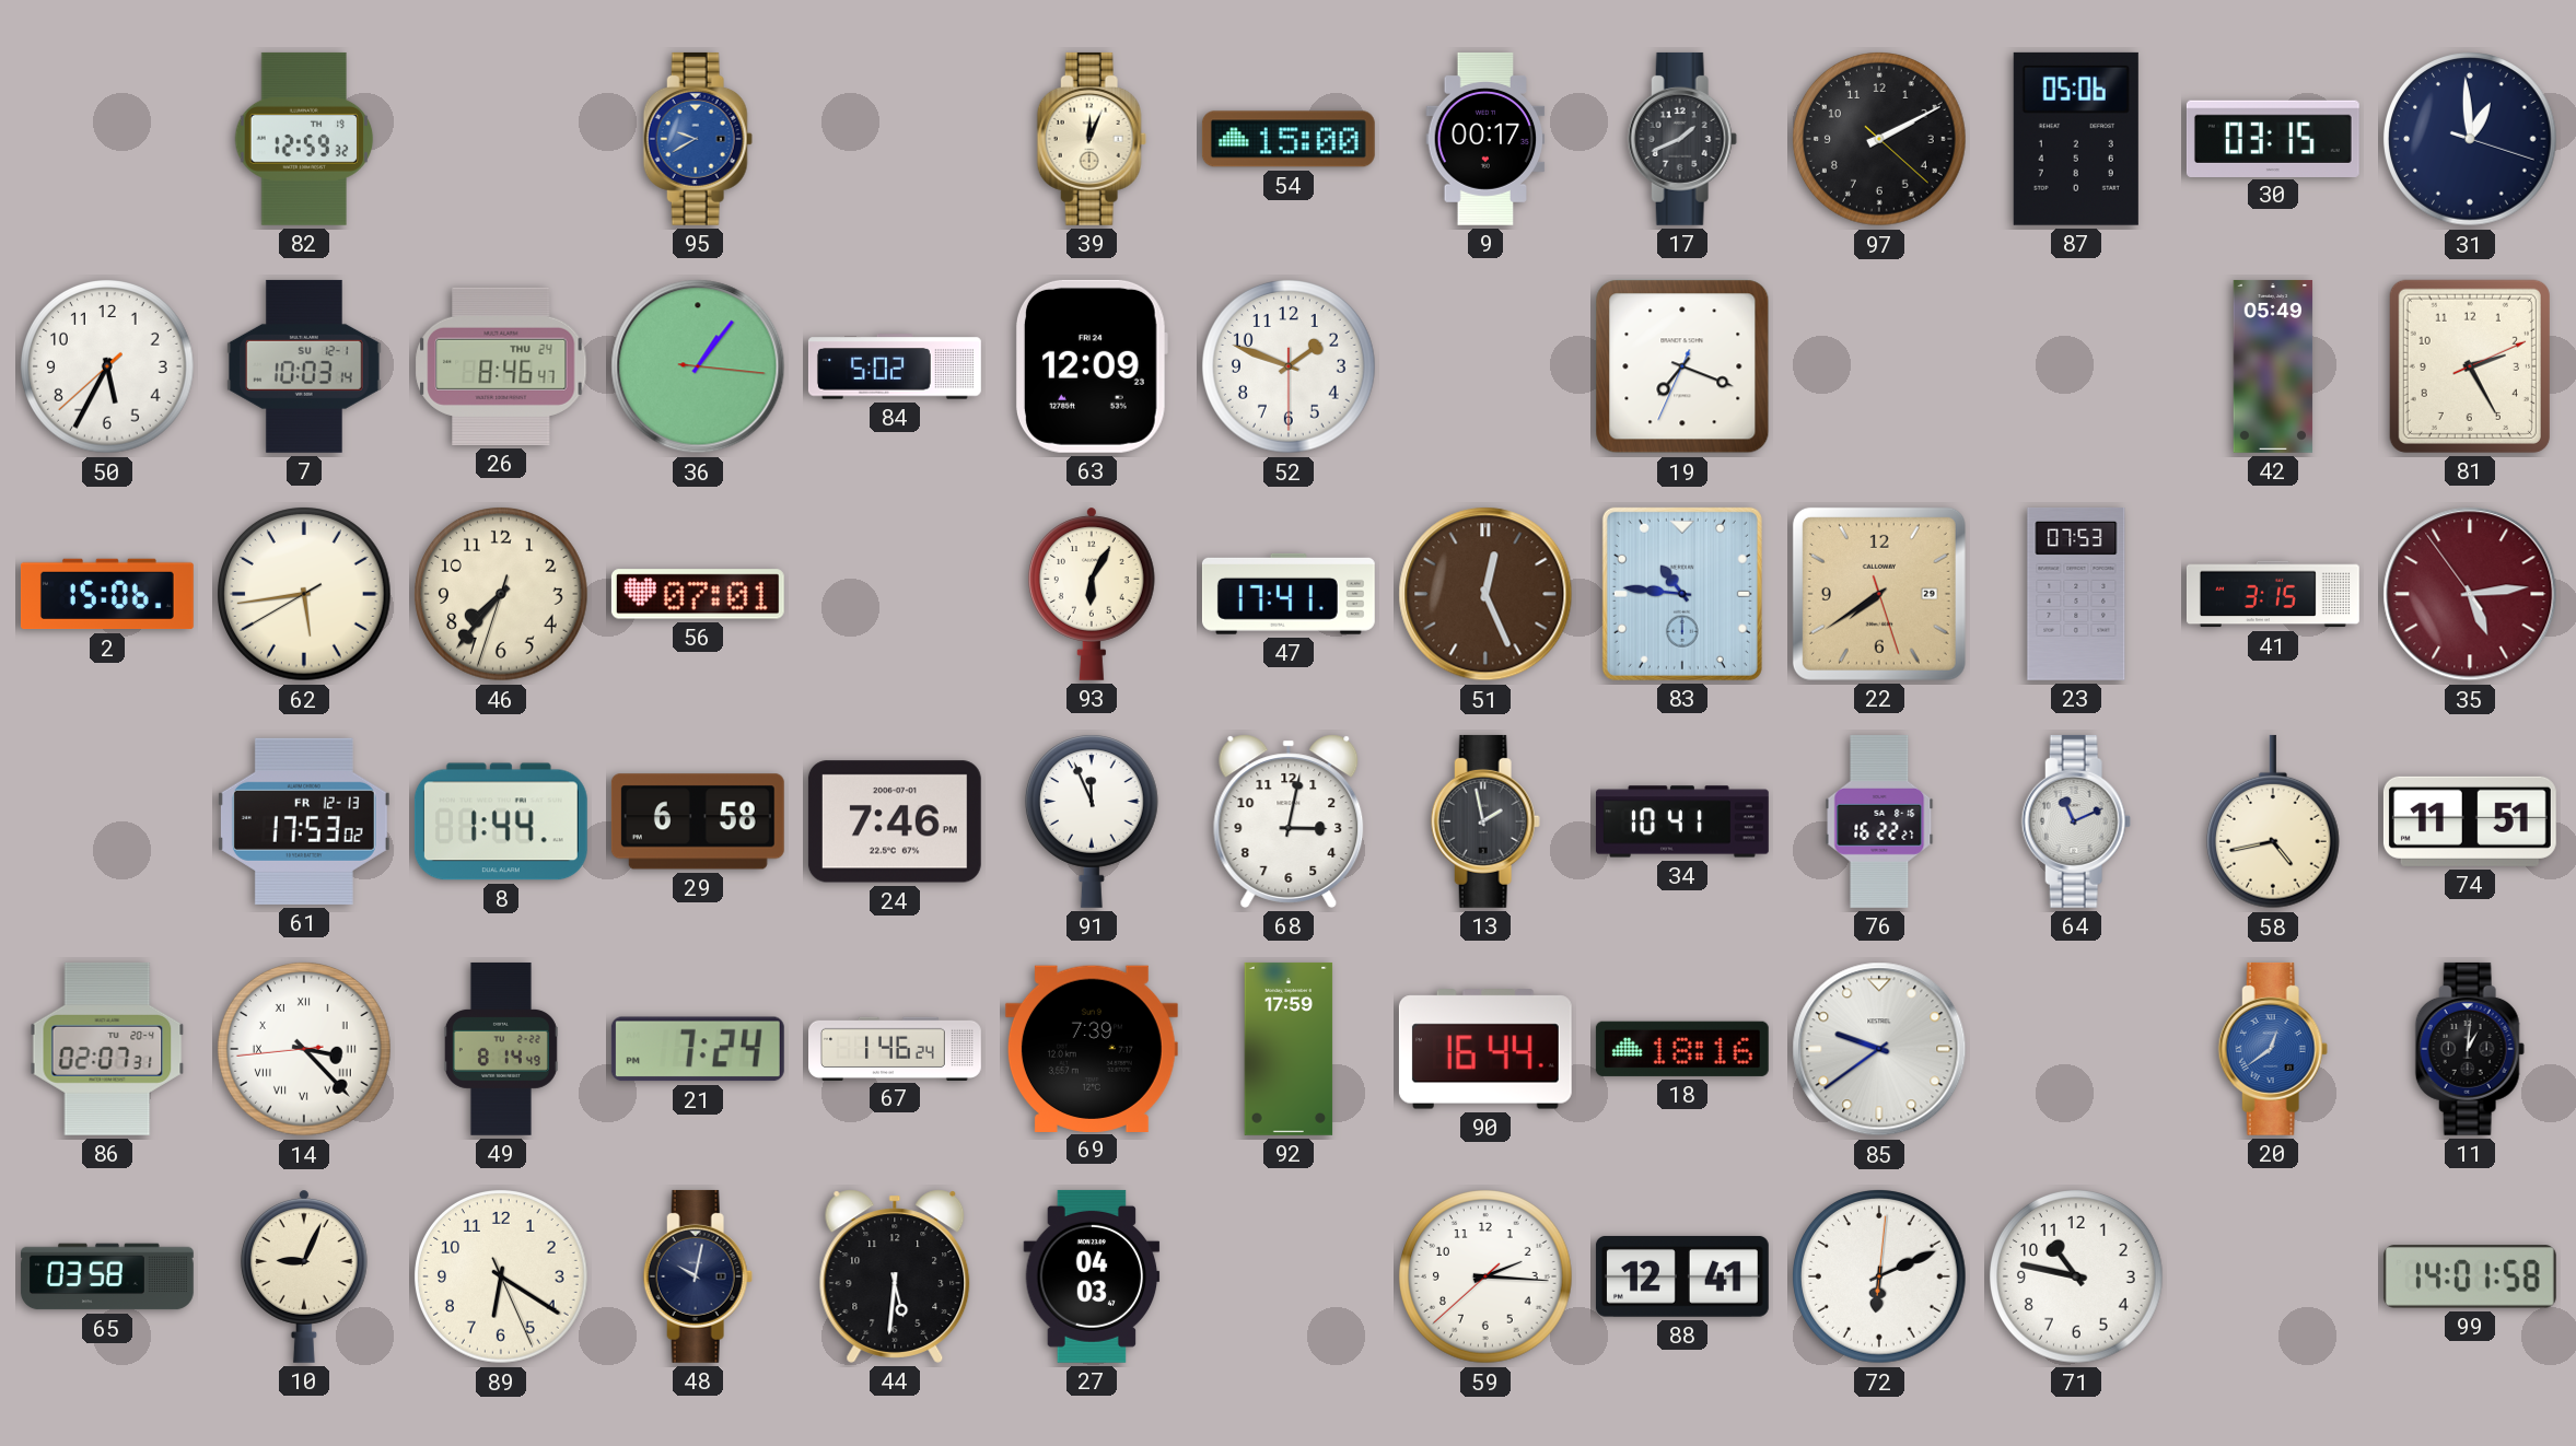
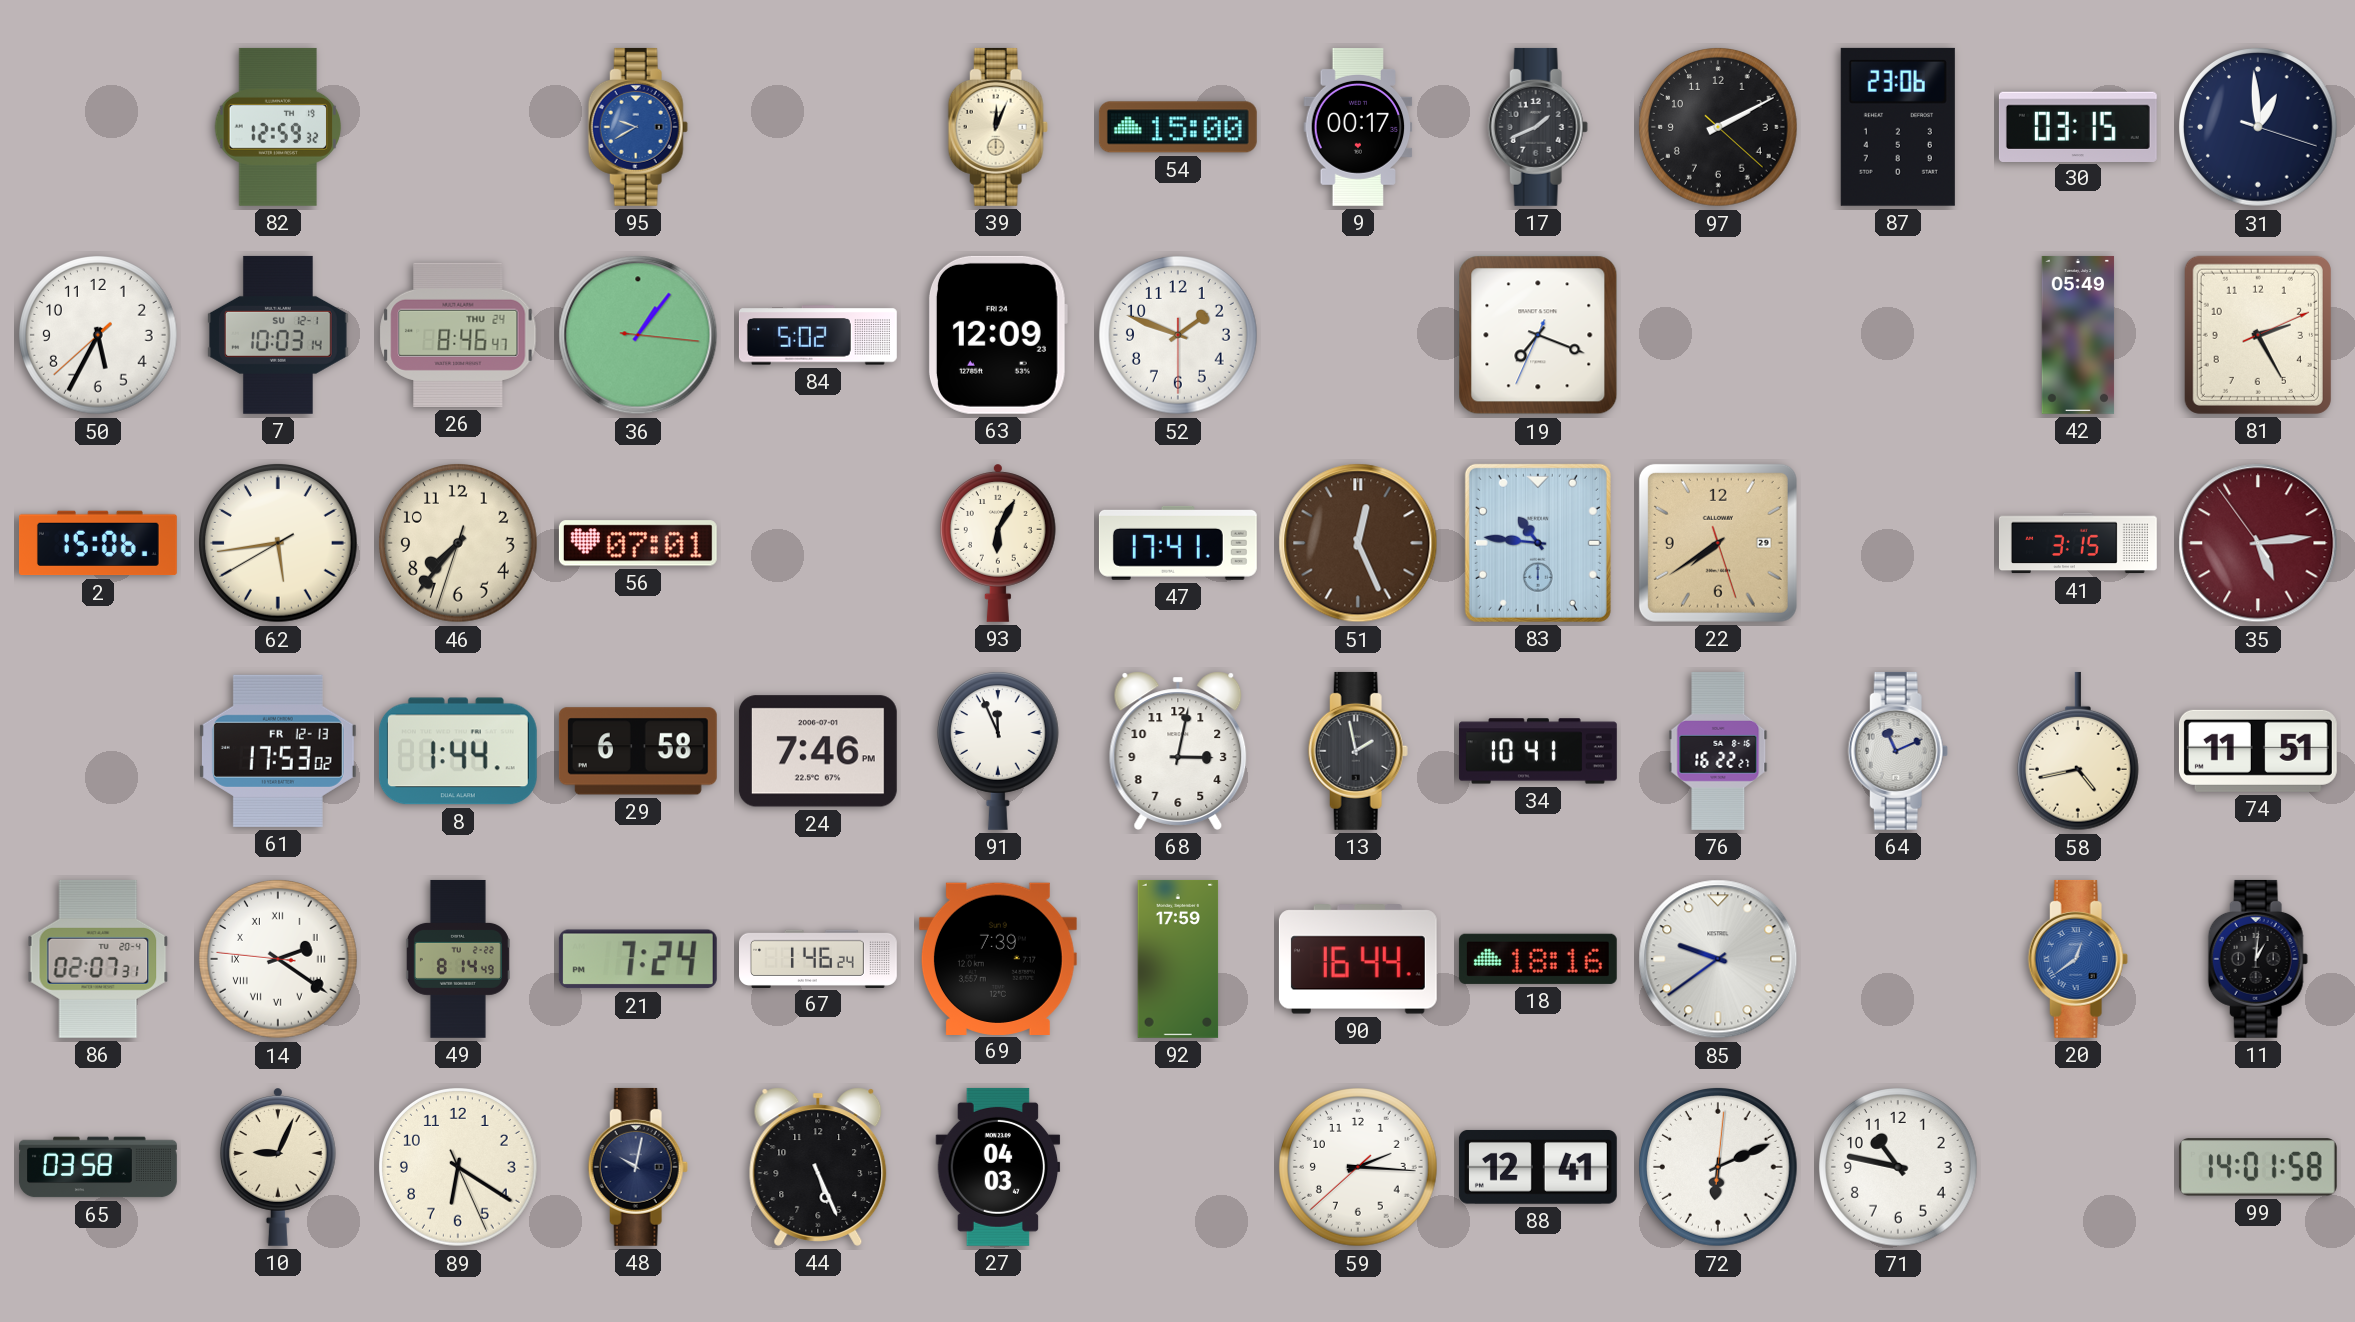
87: 05:06 -> 23:06
23: 07:53 -> none
14: 3:22 -> 2:20
44: 5:31 -> 5:26
